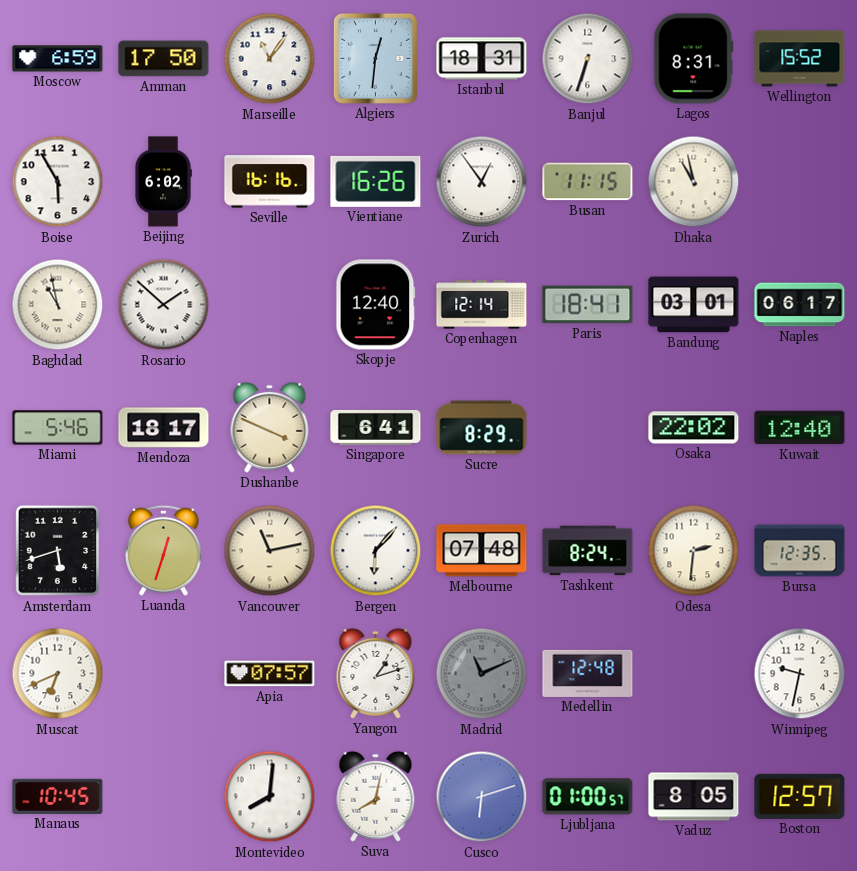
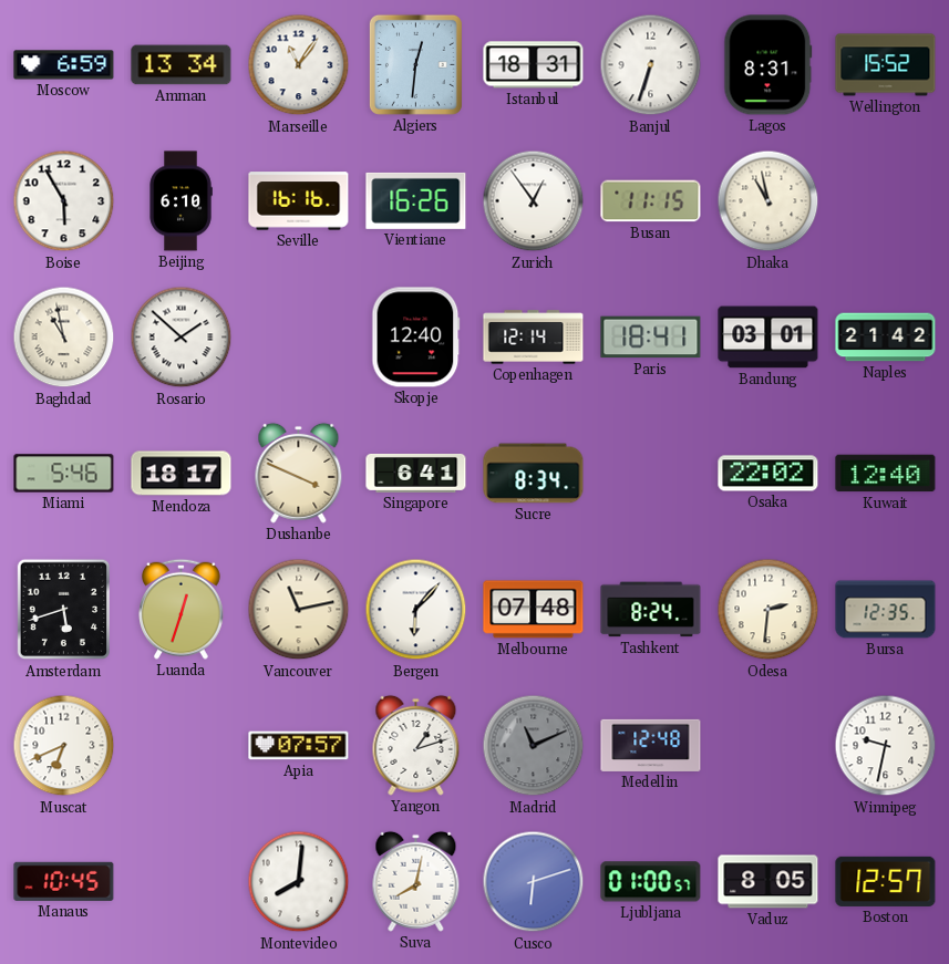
Amman: 17:50 -> 13:34
Beijing: 6:02 -> 6:10
Naples: 06:17 -> 21:42
Sucre: 8:29 -> 8:34
